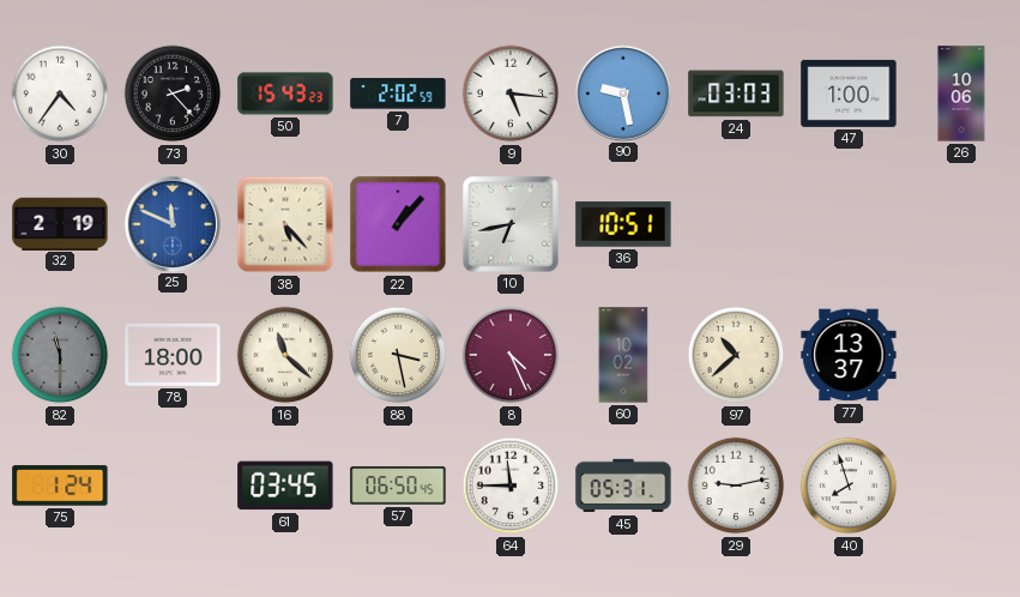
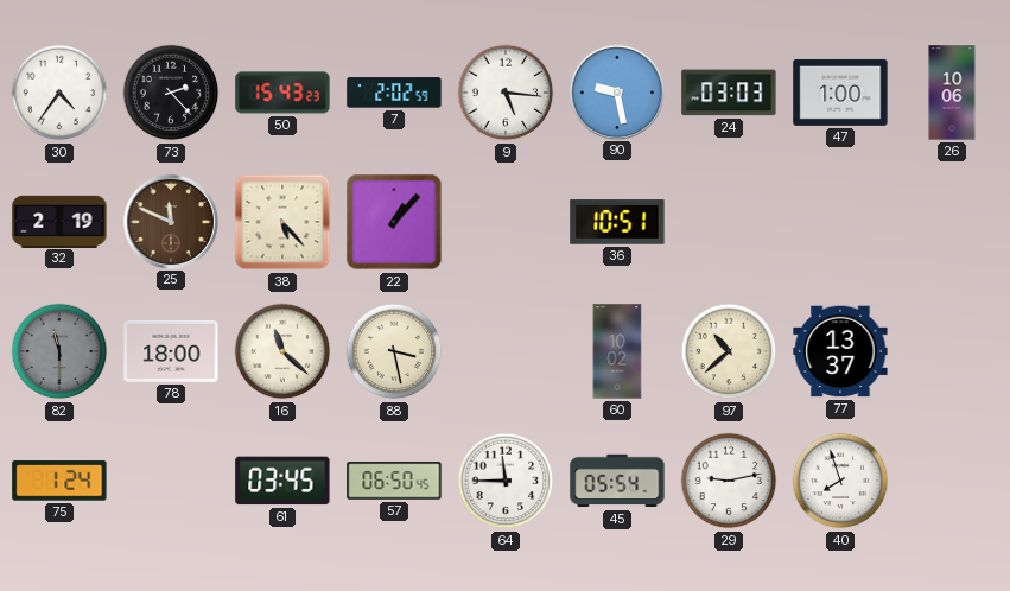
25 dial: blue -> brown
10: 6:43 -> none
8: 4:26 -> none
45: 05:31 -> 05:54
